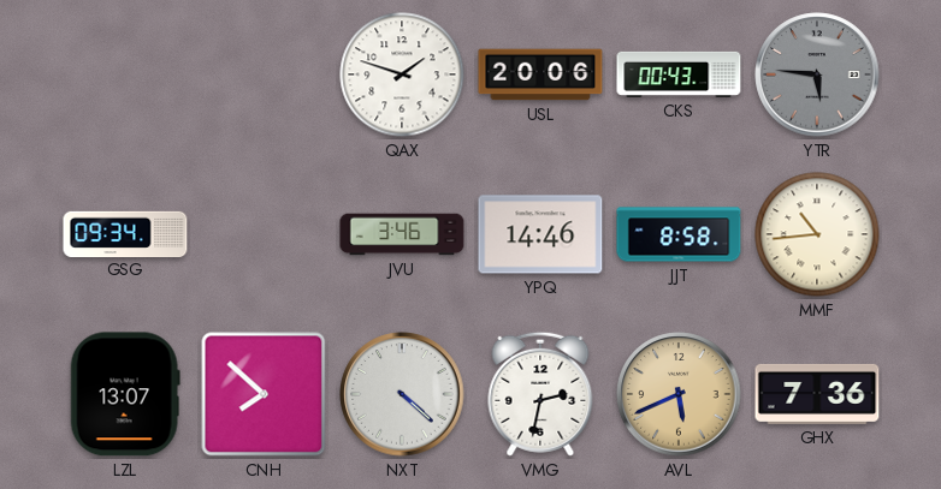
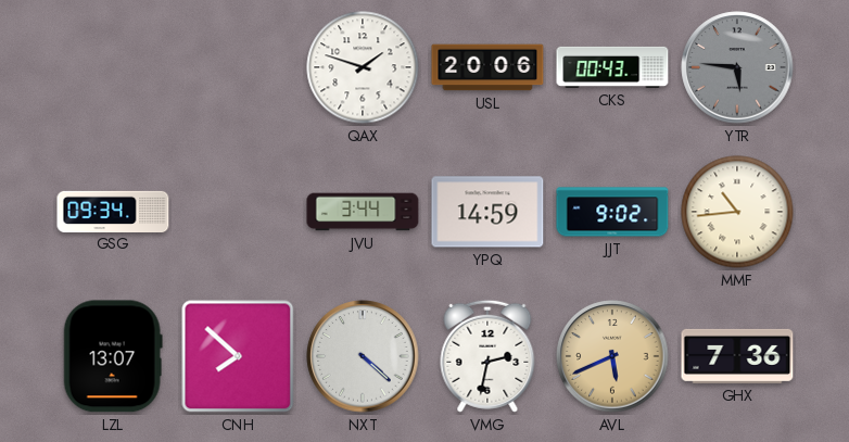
JVU: 3:46 -> 3:44
YPQ: 14:46 -> 14:59
JJT: 8:58 -> 9:02
